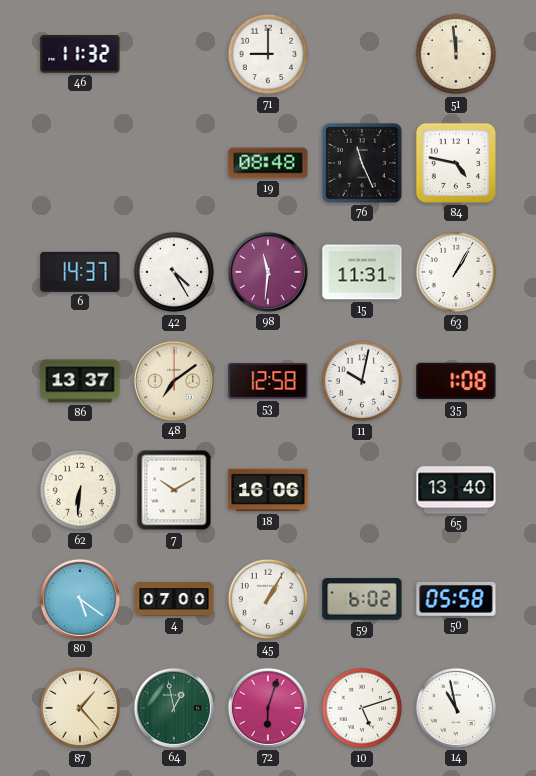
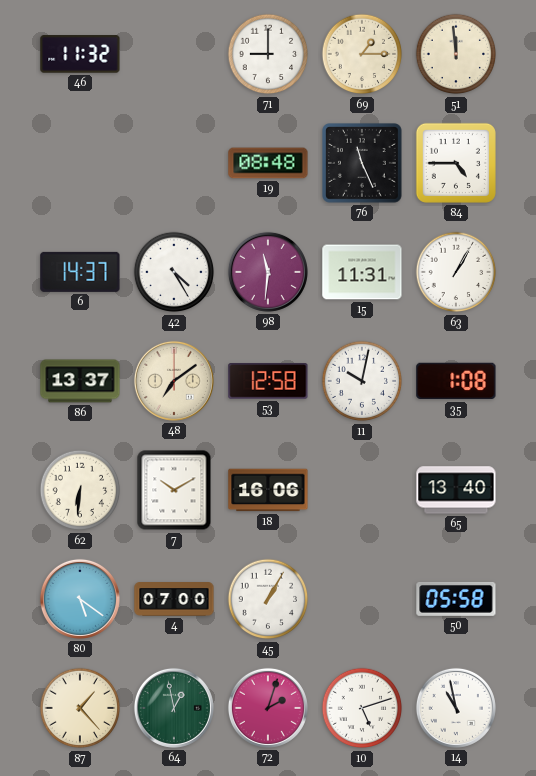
69: none -> 1:15
84: 4:47 -> 4:45
59: 6:02 -> none
72: 6:03 -> 2:03
